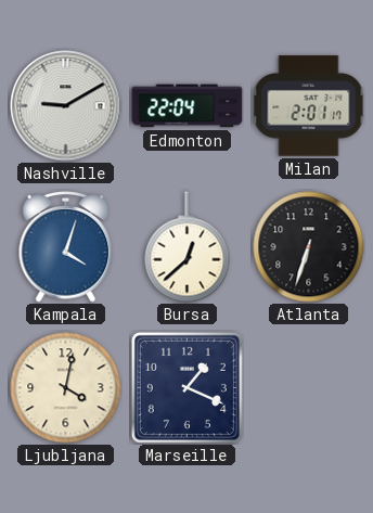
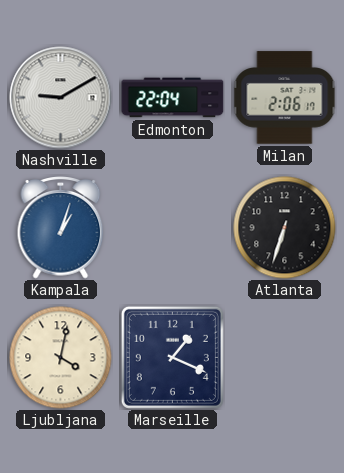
Milan: 2:01 -> 2:06
Kampala: 4:03 -> 1:03
Bursa: 12:38 -> none
